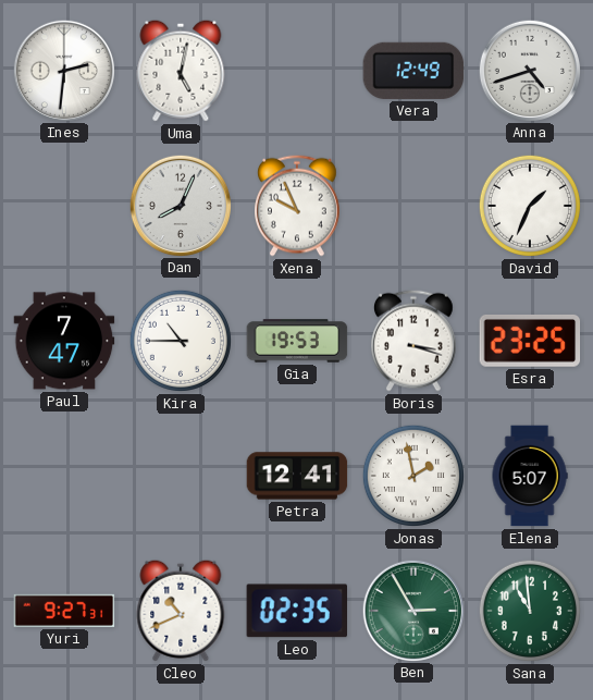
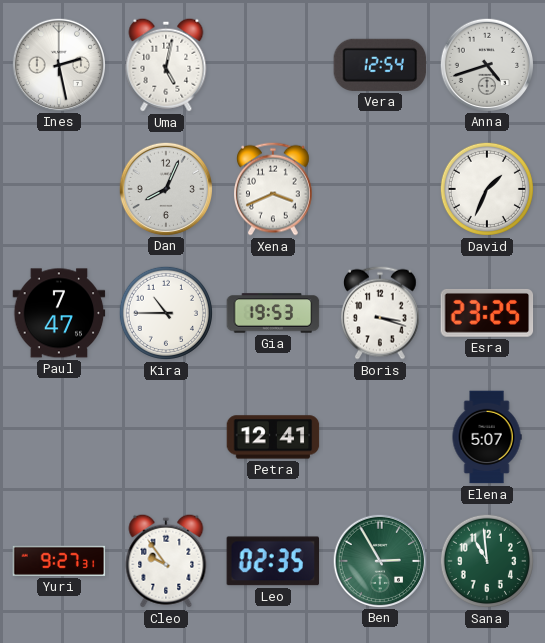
Ines: 2:31 -> 2:28
Vera: 12:49 -> 12:54
Xena: 9:56 -> 3:41
Jonas: 1:58 -> none
Cleo: 10:41 -> 9:54
